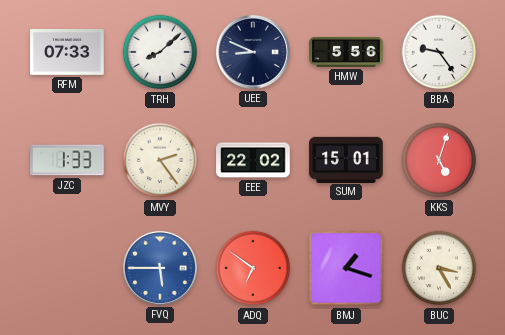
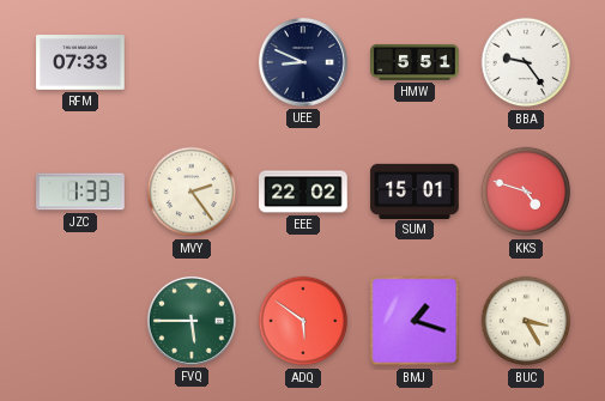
TRH: 8:08 -> none
HMW: 5:56 -> 5:51
KKS: 5:03 -> 4:48
FVQ dial: blue -> green
ADQ: 6:51 -> 5:51
